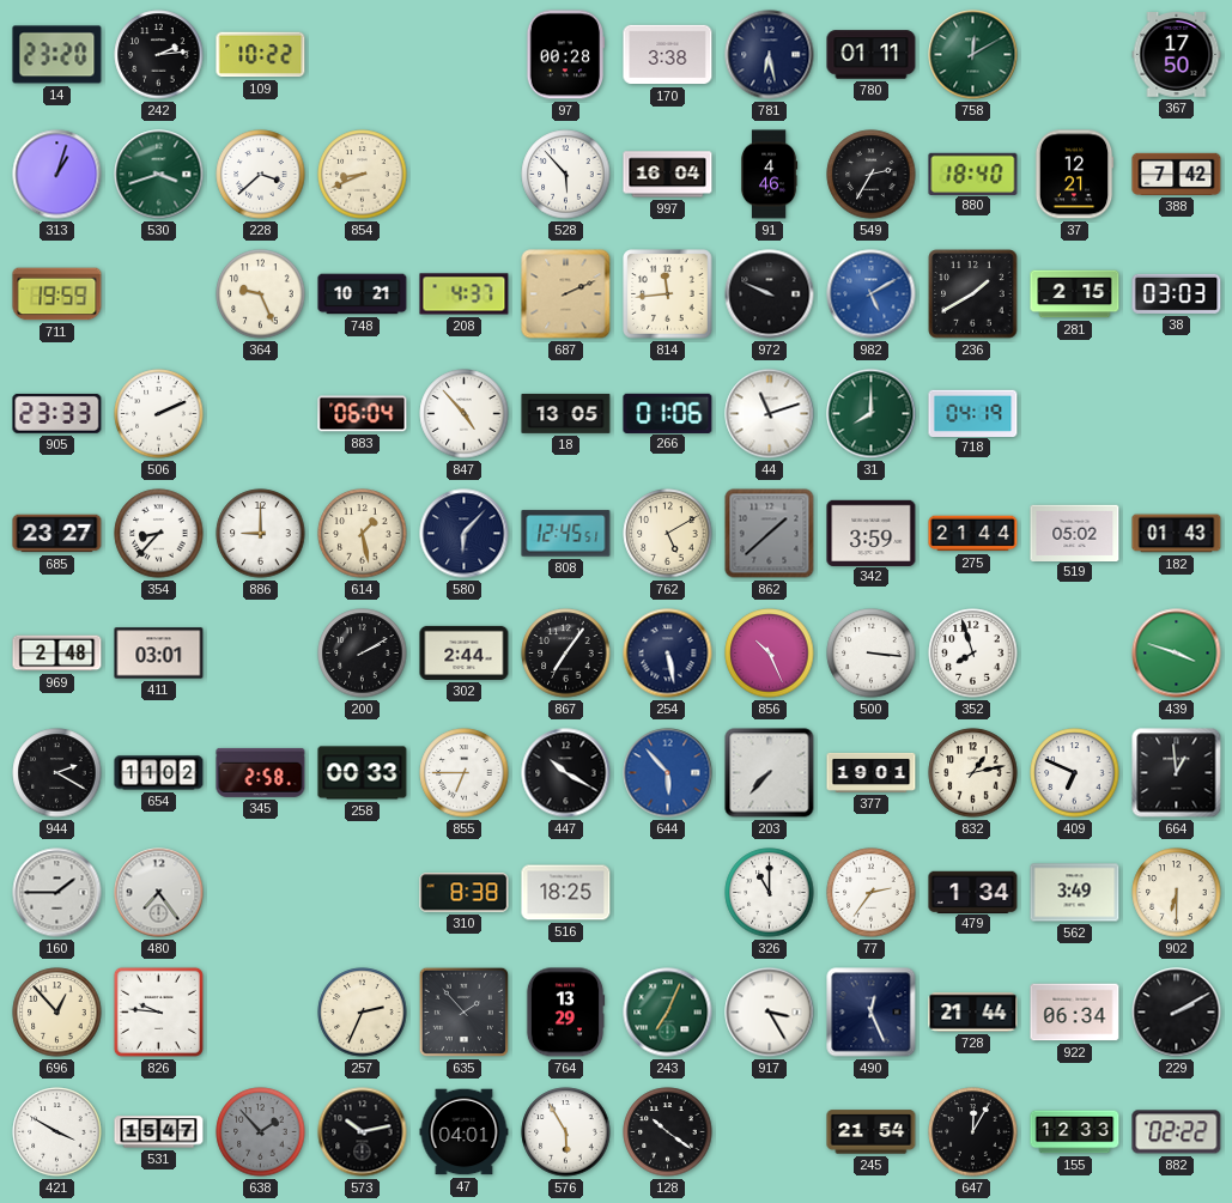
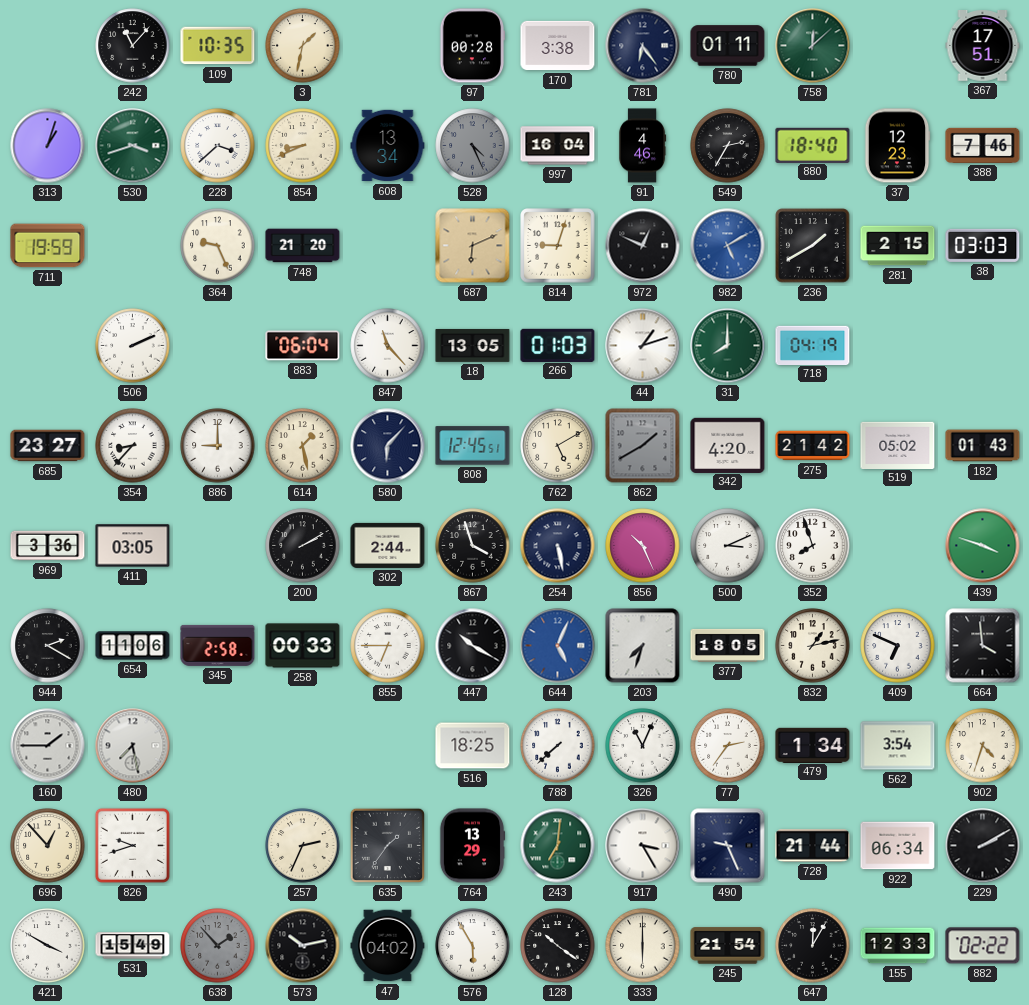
14: 23:20 -> none
242: 2:14 -> 11:07
109: 10:22 -> 10:35
3: none -> 1:32
781: 6:28 -> 6:24
758: 12:10 -> 12:08
367: 17:50 -> 17:51
608: none -> 13:34
528: 5:53 -> 4:26
528 dial: white -> grey
37: 12:21 -> 12:23
388: 7:42 -> 7:46
748: 10:21 -> 21:20
208: 4:37 -> none
687: 2:11 -> 6:11
814: 11:44 -> 9:03
972: 9:49 -> 12:49
905: 23:33 -> none
847: 4:53 -> 11:23
266: 01:06 -> 01:03
44: 11:12 -> 1:12
862: 1:38 -> 1:40
342: 3:59 -> 4:20
275: 21:44 -> 21:42
969: 2:48 -> 3:36
411: 03:01 -> 03:05
867: 7:06 -> 3:57
500: 3:16 -> 3:11
654: 11:02 -> 11:06
644: 5:53 -> 5:04
203: 7:37 -> 7:33
377: 19:01 -> 18:05
664: 12:59 -> 3:59
480: 7:24 -> 7:28
310: 8:38 -> none
788: none -> 7:38
326: 11:00 -> 11:04
562: 3:49 -> 3:54
902: 6:30 -> 4:33
826: 9:46 -> 9:42
635: 1:53 -> 1:36
243: 7:04 -> 7:01
490: 12:26 -> 9:26
531: 15:47 -> 15:49
47: 04:01 -> 04:02
333: none -> 6:00
